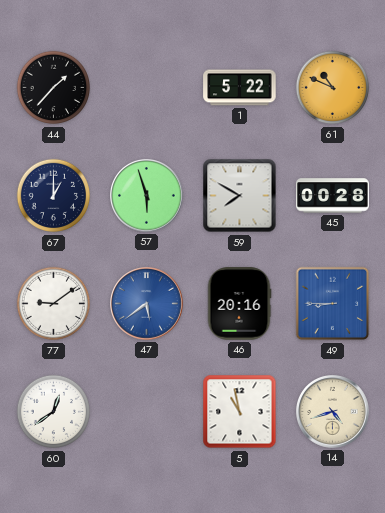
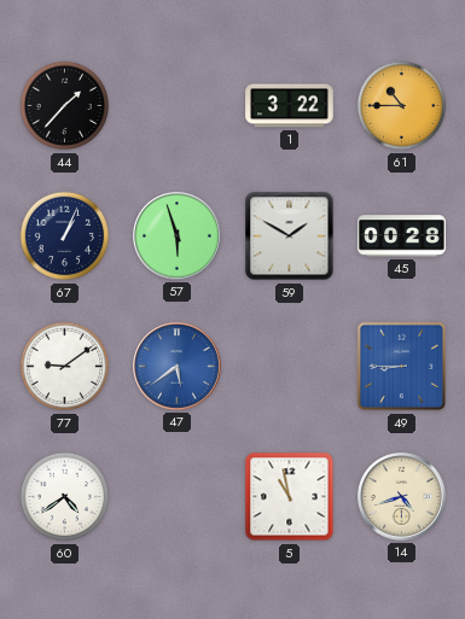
1: 5:22 -> 3:22
61: 10:49 -> 10:45
67: 1:00 -> 1:04
59: 7:50 -> 1:50
46: 20:16 -> none
60: 12:39 -> 4:39
